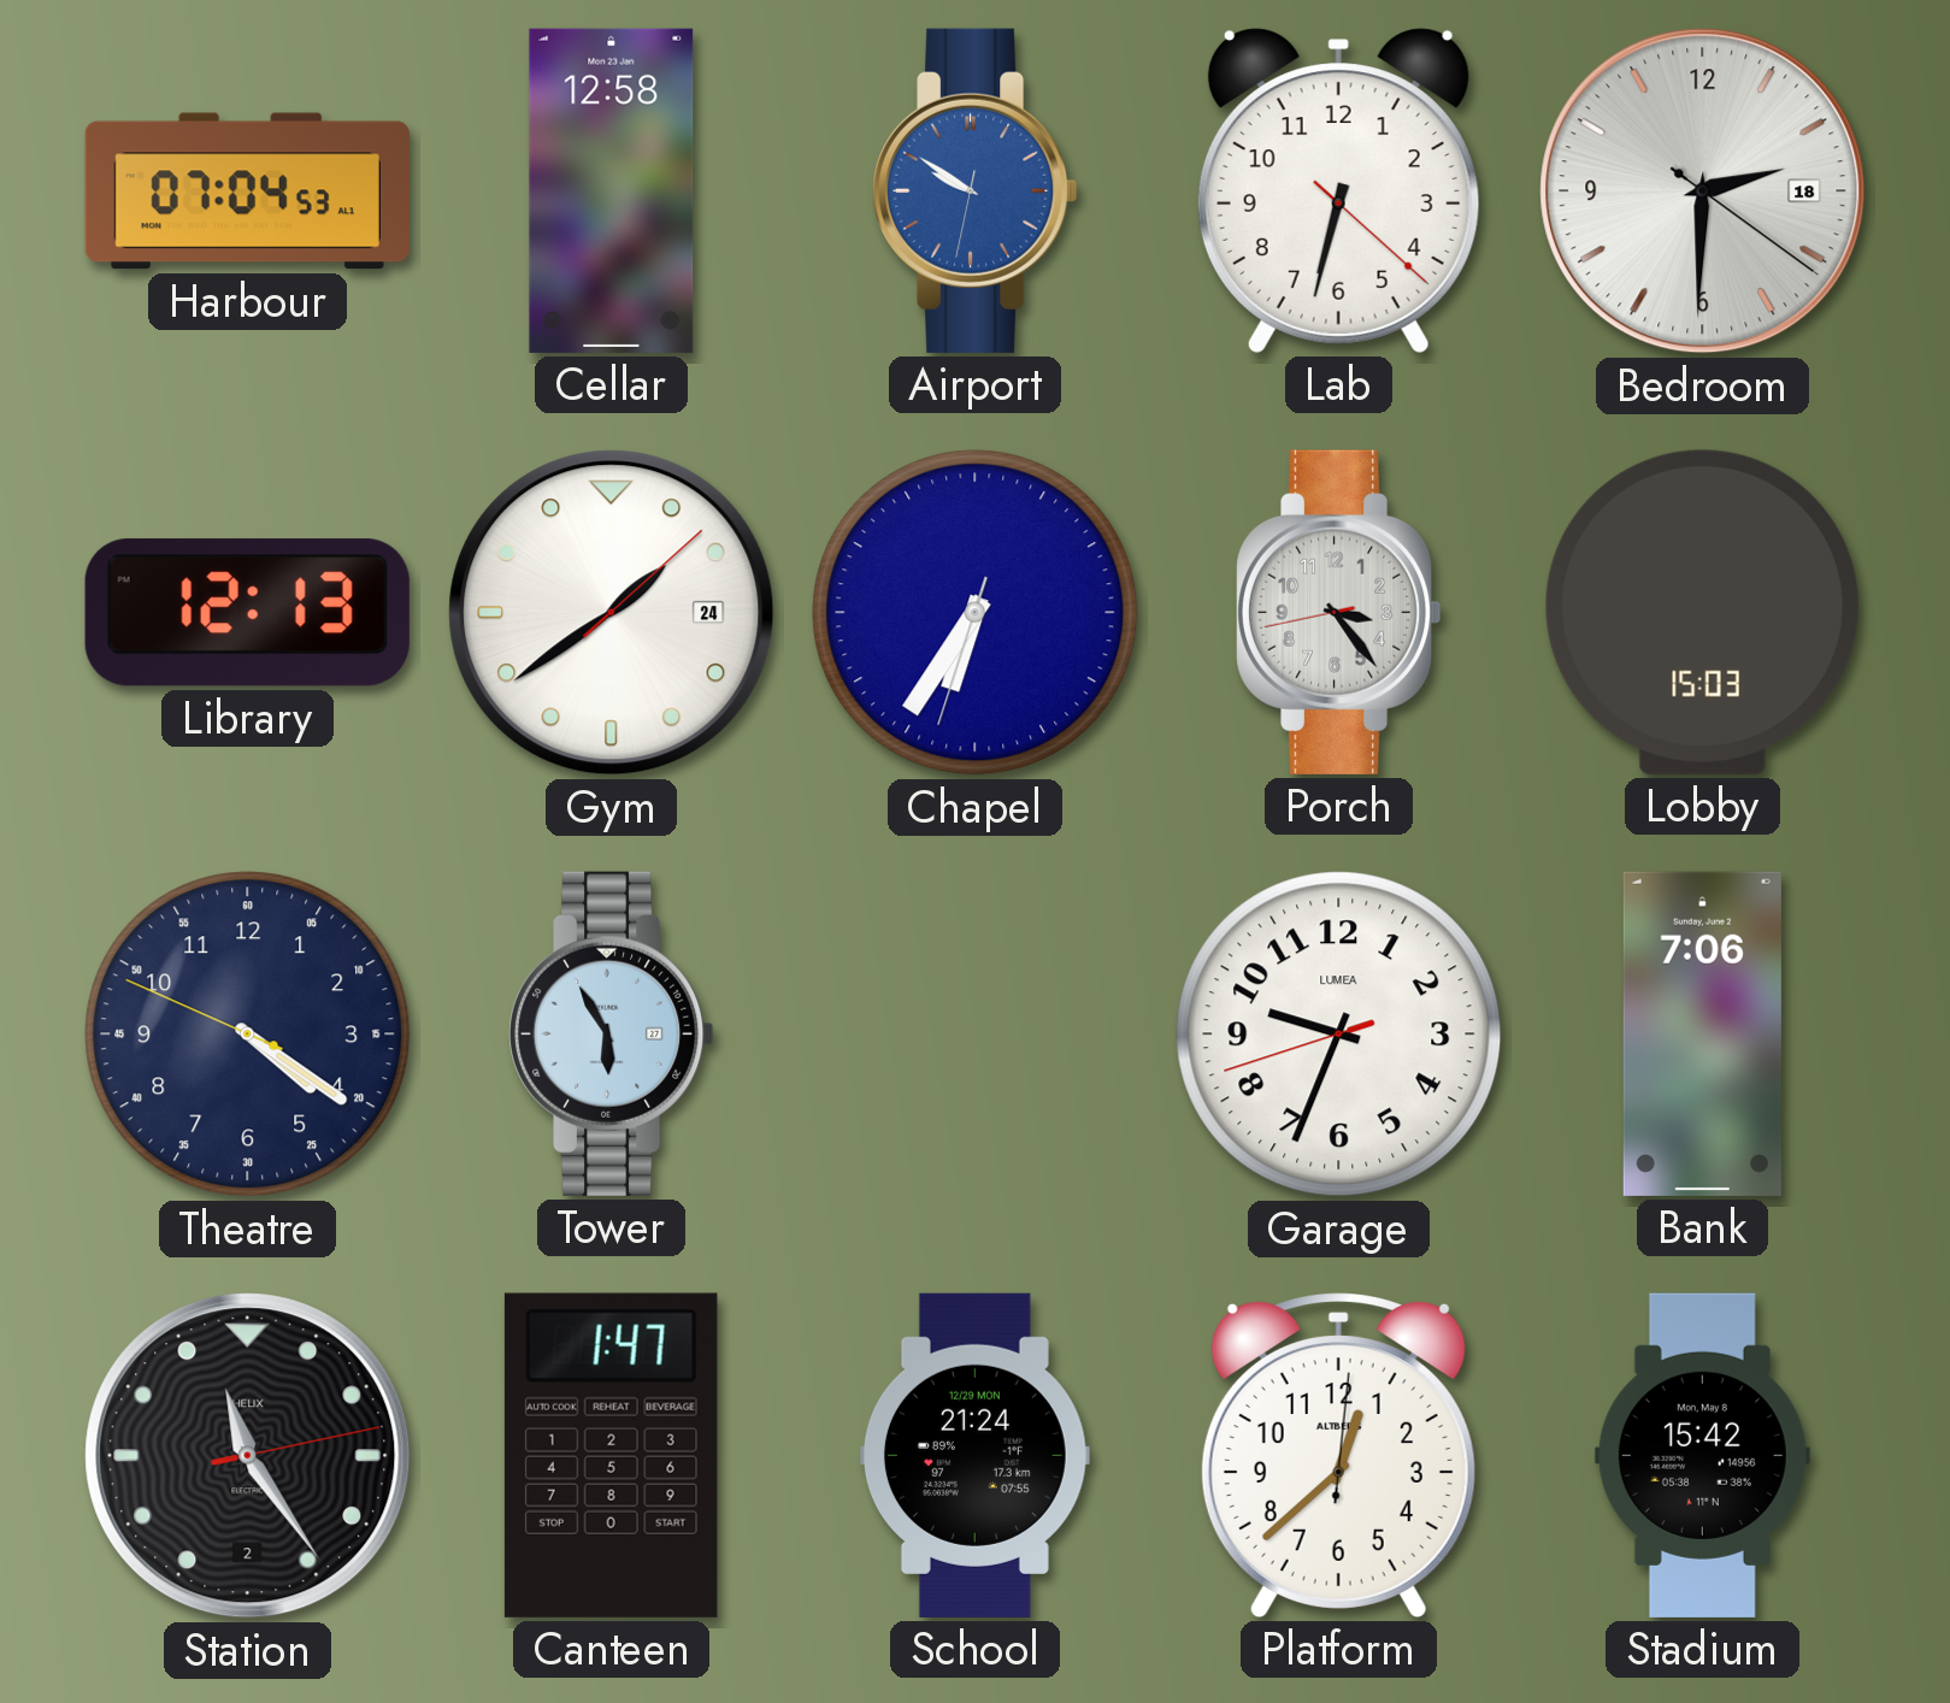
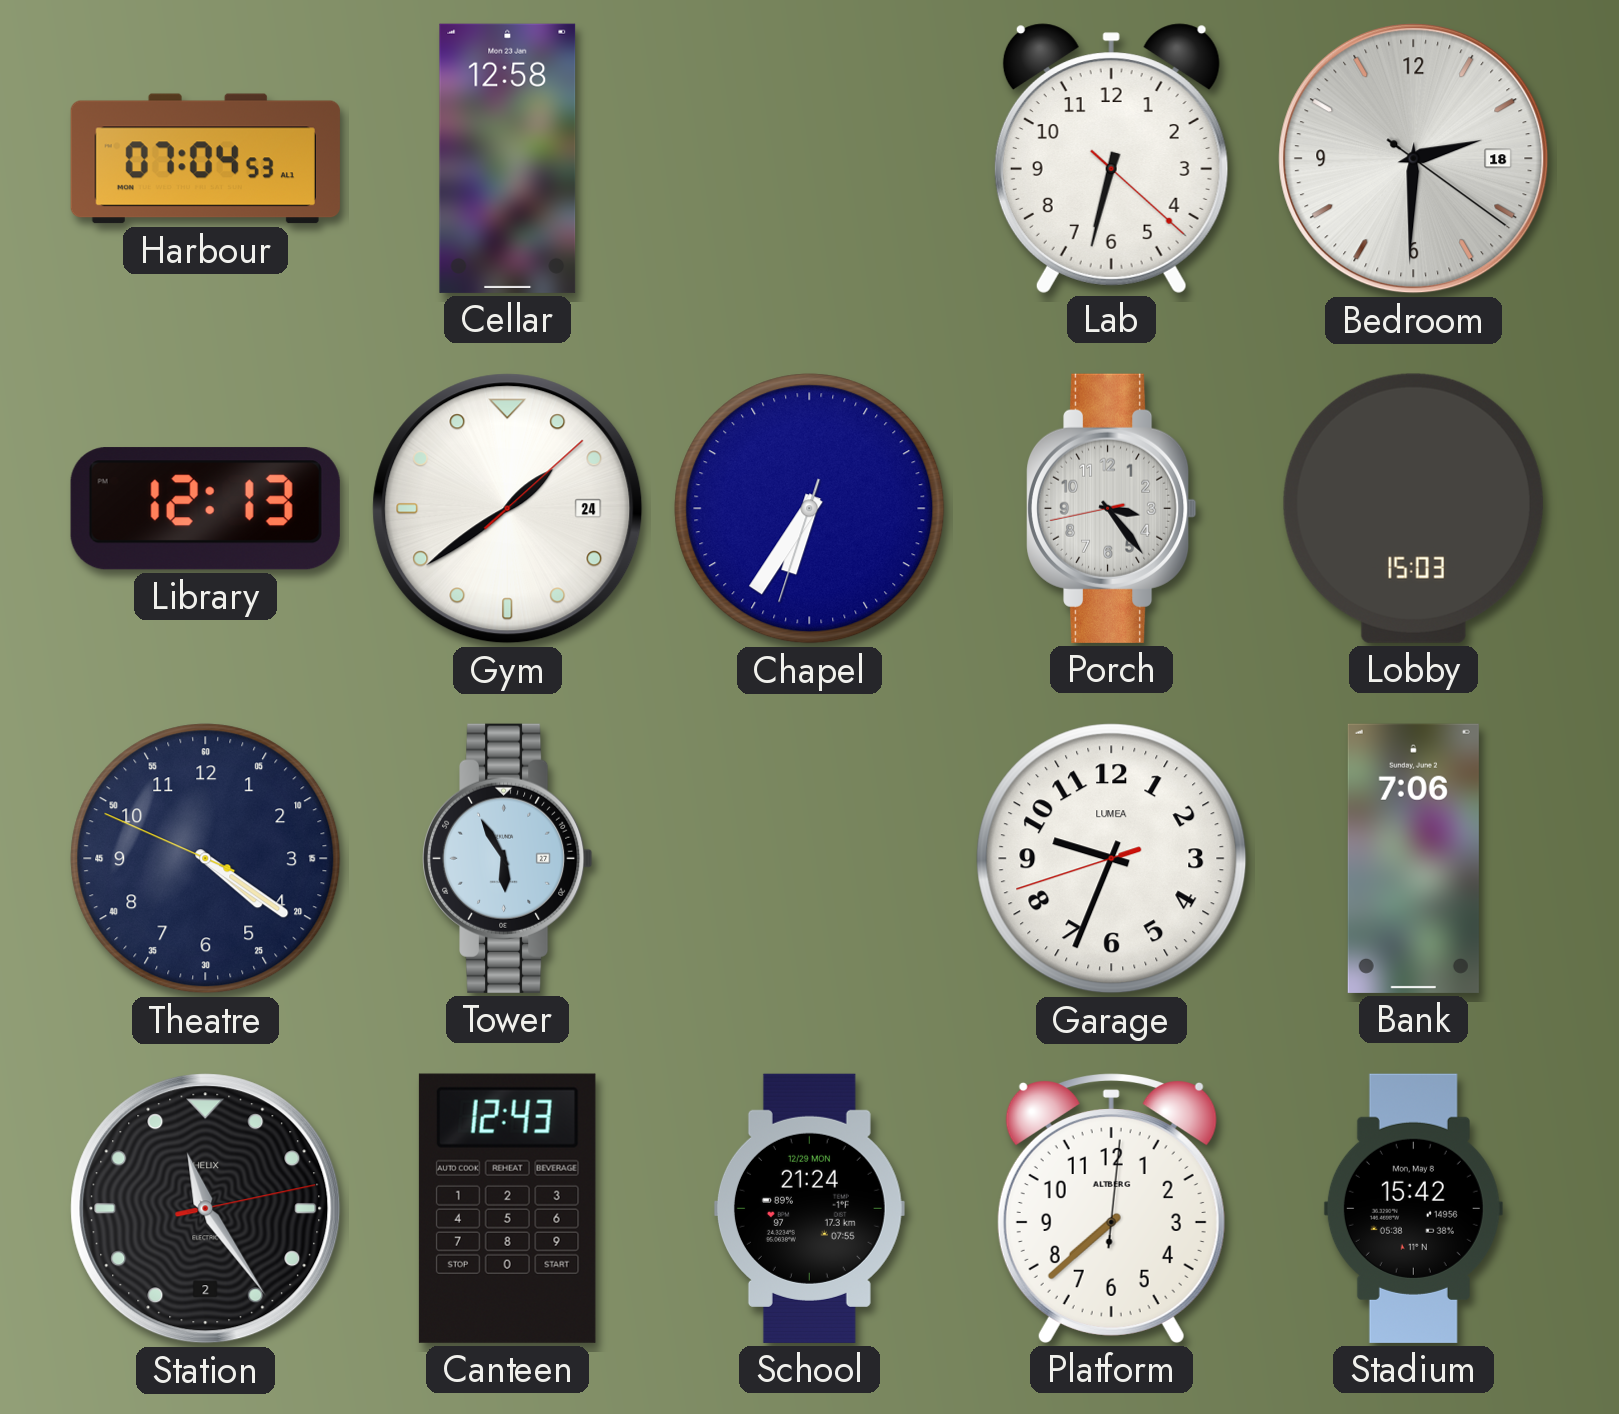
Airport: 9:50 -> none
Canteen: 1:47 -> 12:43
Platform: 12:38 -> 7:38
